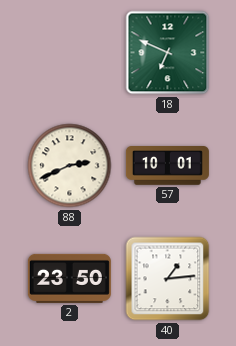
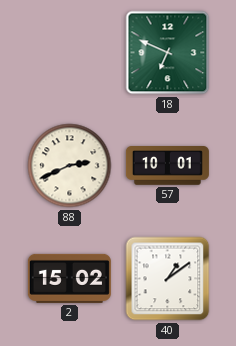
2: 23:50 -> 15:02
40: 1:14 -> 1:09
